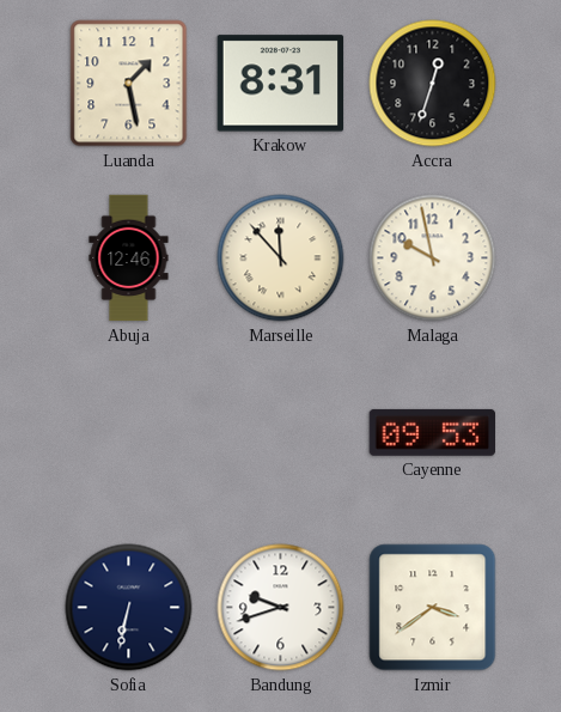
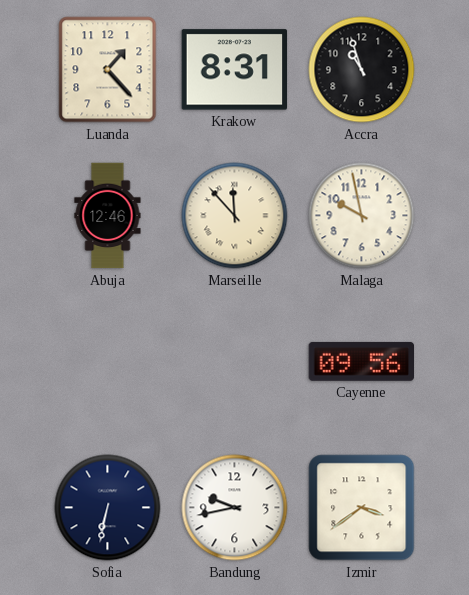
Luanda: 1:28 -> 1:23
Accra: 12:33 -> 10:57
Cayenne: 09:53 -> 09:56
Bandung: 9:42 -> 9:43
